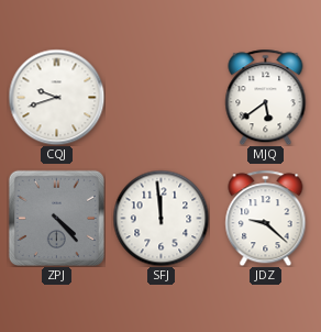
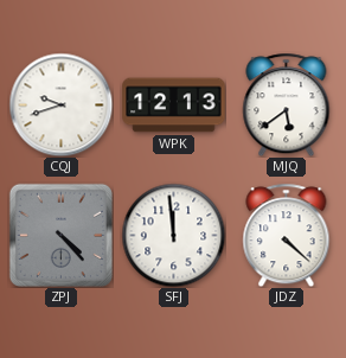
WPK: none -> 12:13
JDZ: 9:22 -> 4:22
